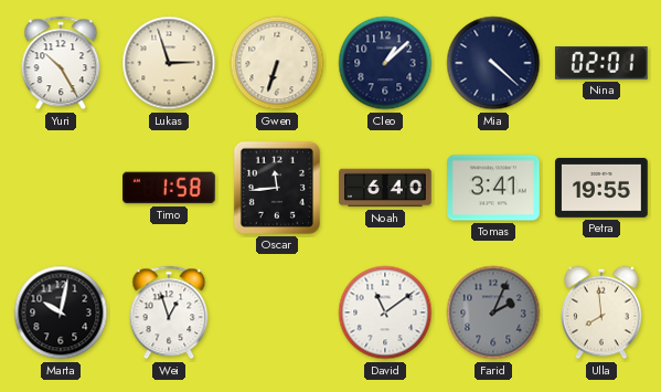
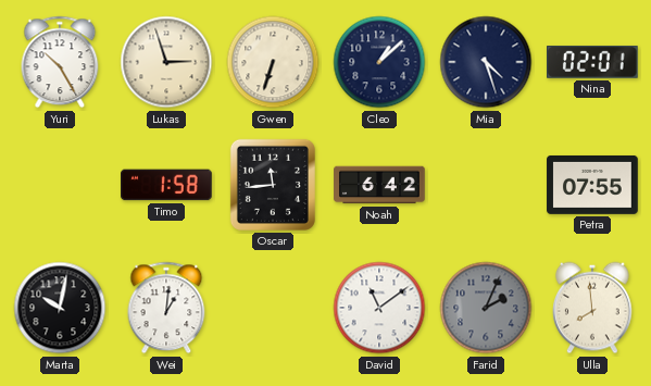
Mia: 4:22 -> 4:27
Noah: 6:40 -> 6:42
Tomas: 3:41 -> none
Petra: 19:55 -> 07:55
Wei: 12:57 -> 1:01
